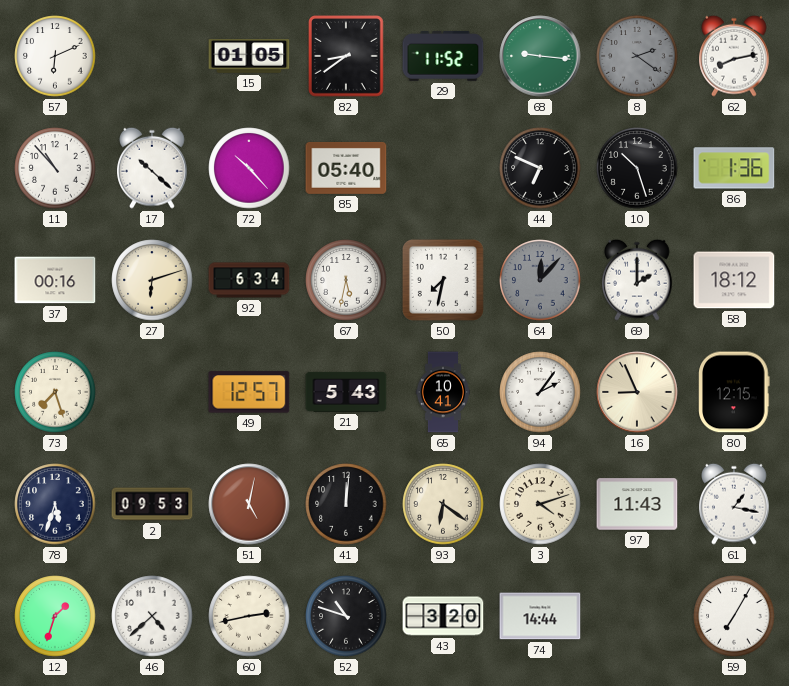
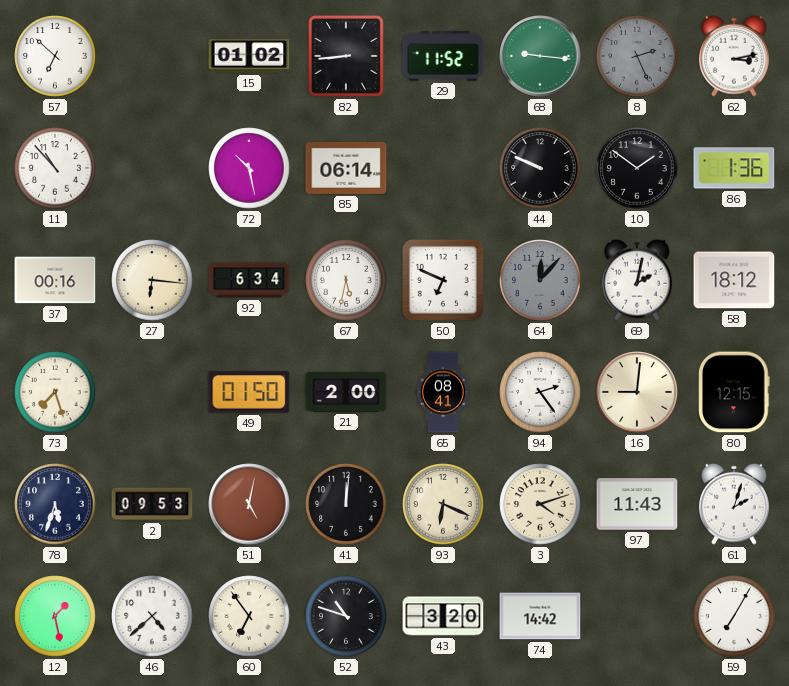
57: 6:11 -> 6:52
15: 01:05 -> 01:02
82: 8:39 -> 8:44
8: 2:21 -> 2:26
62: 8:13 -> 3:13
17: 10:22 -> none
72: 10:23 -> 10:28
85: 05:40 -> 06:14
44: 6:49 -> 9:49
10: 10:27 -> 1:51
27: 6:12 -> 6:16
50: 7:32 -> 6:49
69: 2:00 -> 2:02
49: 12:57 -> 01:50
21: 5:43 -> 2:00
65: 10:41 -> 08:41
94: 2:06 -> 2:24
16: 8:56 -> 9:01
93: 6:21 -> 6:19
61: 1:17 -> 2:03
12: 1:33 -> 1:28
60: 2:43 -> 6:54
74: 14:44 -> 14:42
